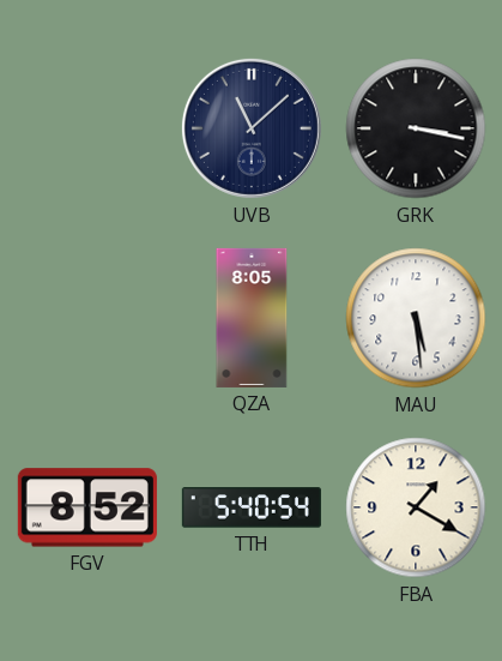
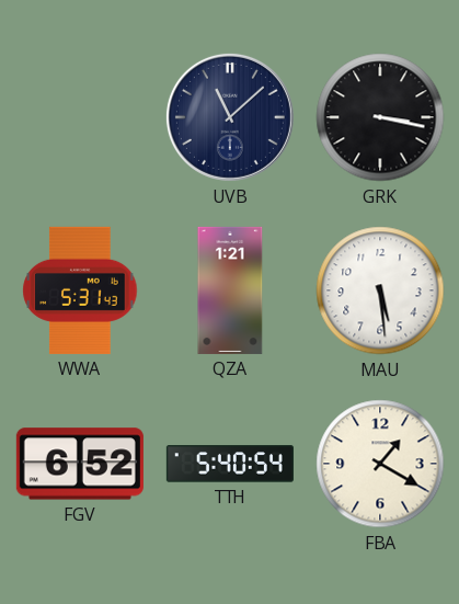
WWA: none -> 5:31
QZA: 8:05 -> 1:21
FGV: 8:52 -> 6:52
